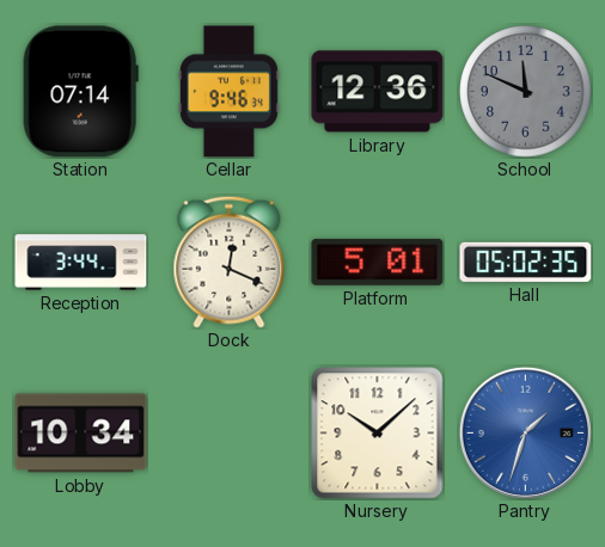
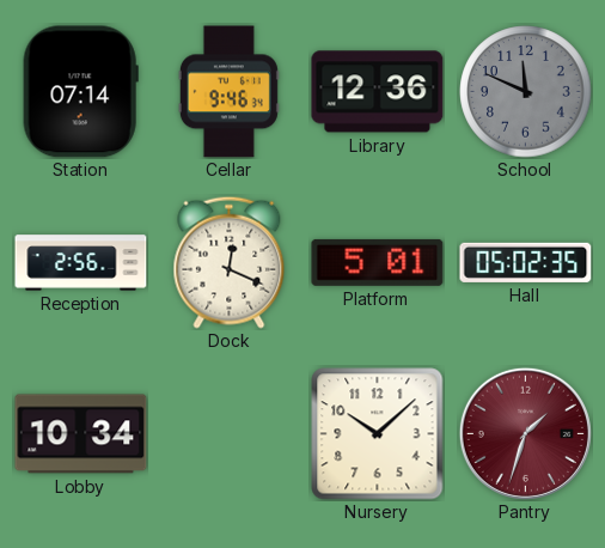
Reception: 3:44 -> 2:56
Pantry dial: blue -> burgundy
